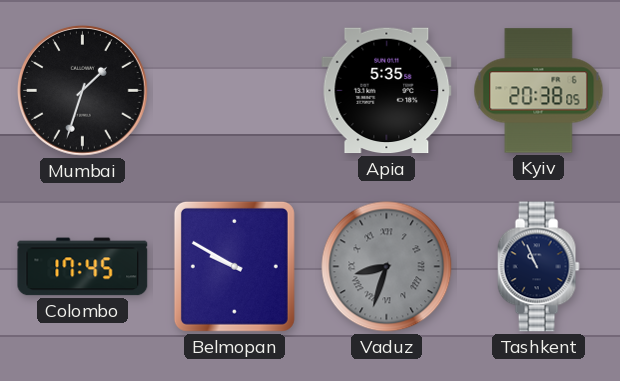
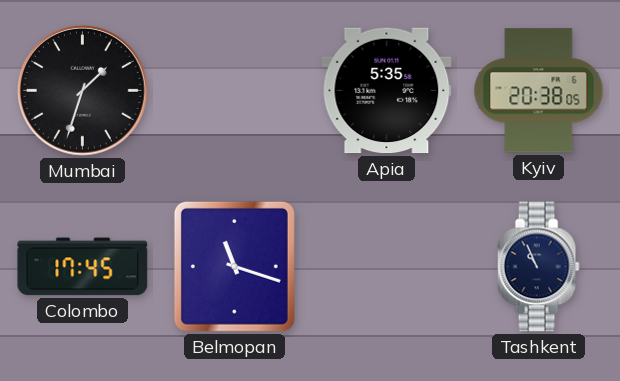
Belmopan: 9:50 -> 11:18
Vaduz: 8:33 -> none
